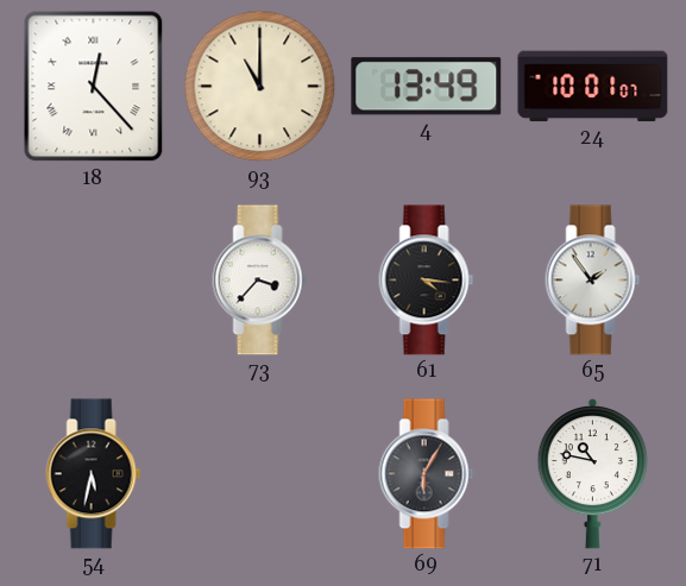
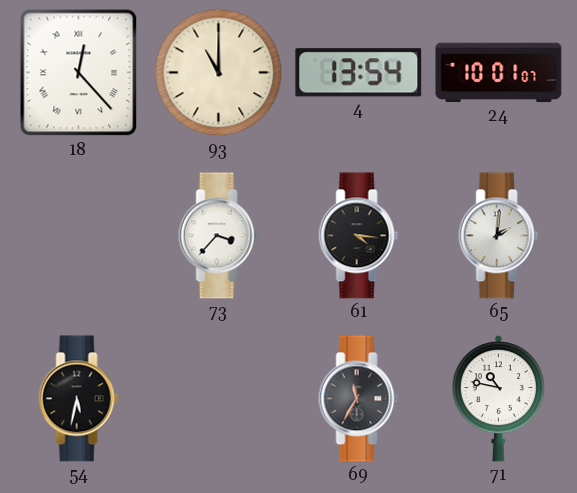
4: 13:49 -> 13:54
65: 1:54 -> 2:01
69: 6:05 -> 11:35
